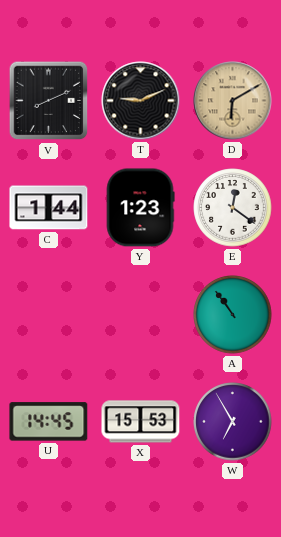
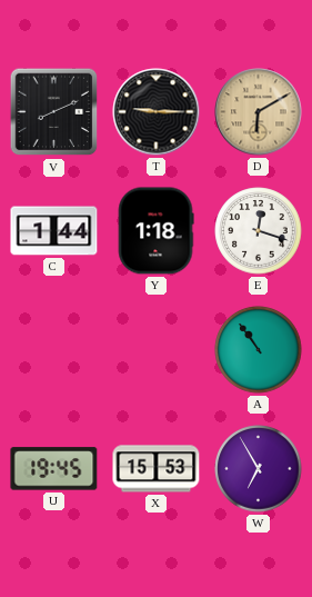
T: 9:11 -> 9:15
Y: 1:23 -> 1:18
E: 12:21 -> 12:18
U: 14:45 -> 19:45
